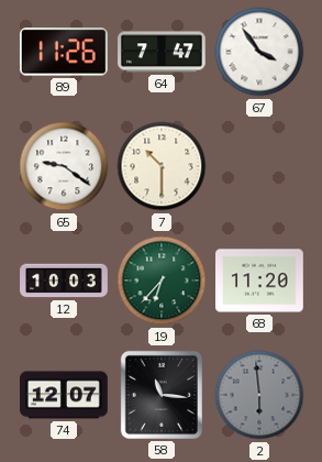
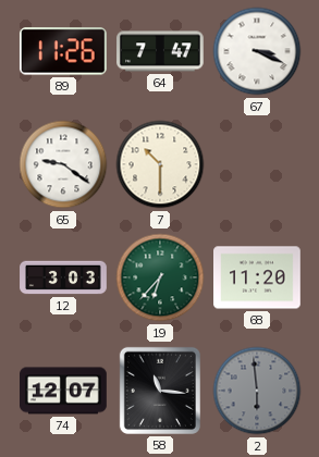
67: 3:54 -> 3:19
12: 10:03 -> 3:03
